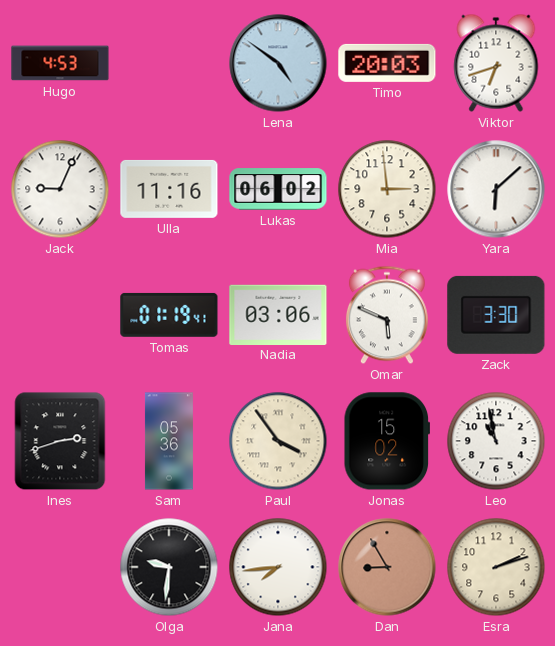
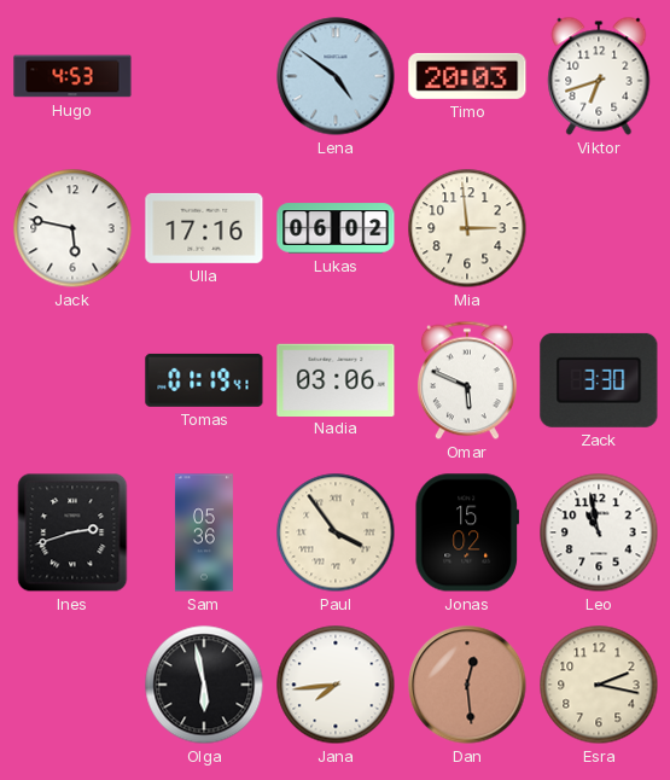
Jack: 9:04 -> 5:47
Ulla: 11:16 -> 17:16
Yara: 6:08 -> none
Olga: 9:31 -> 5:58
Dan: 8:55 -> 12:29
Esra: 2:12 -> 2:17
